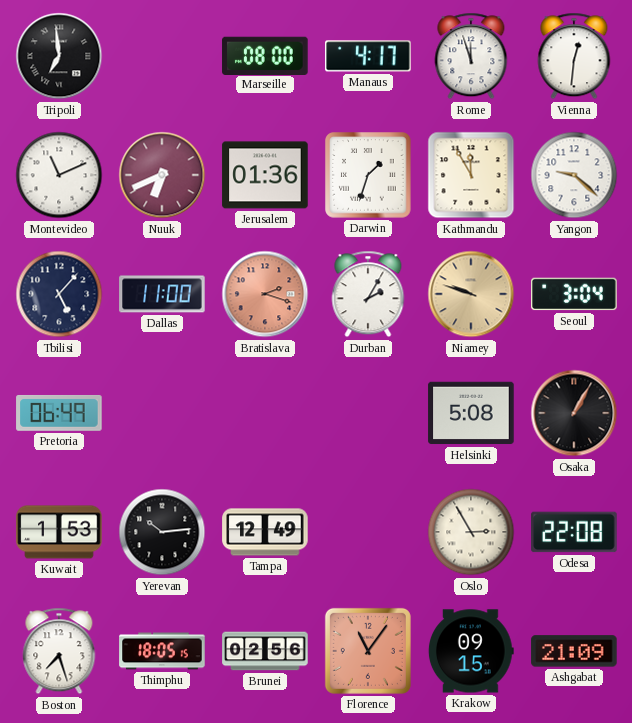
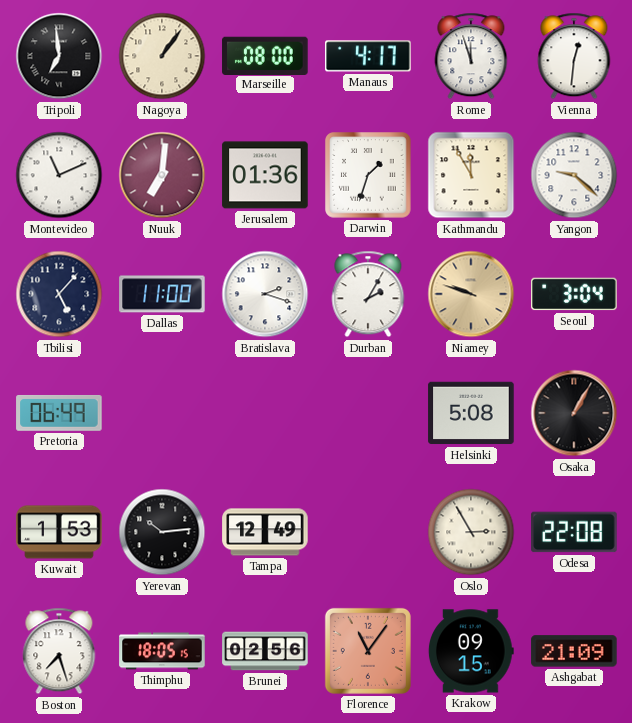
Nagoya: none -> 1:06
Nuuk: 6:41 -> 7:01
Bratislava dial: salmon -> white
